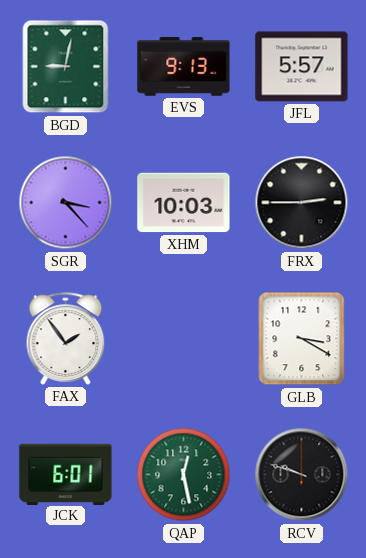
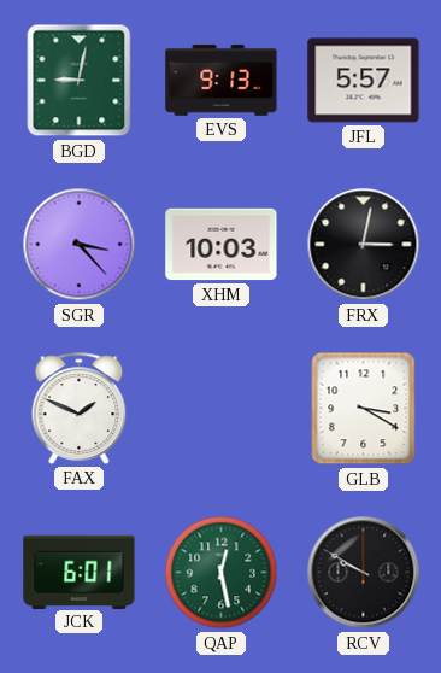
FRX: 2:45 -> 3:02
FAX: 1:54 -> 1:49
RCV: 9:48 -> 9:50
